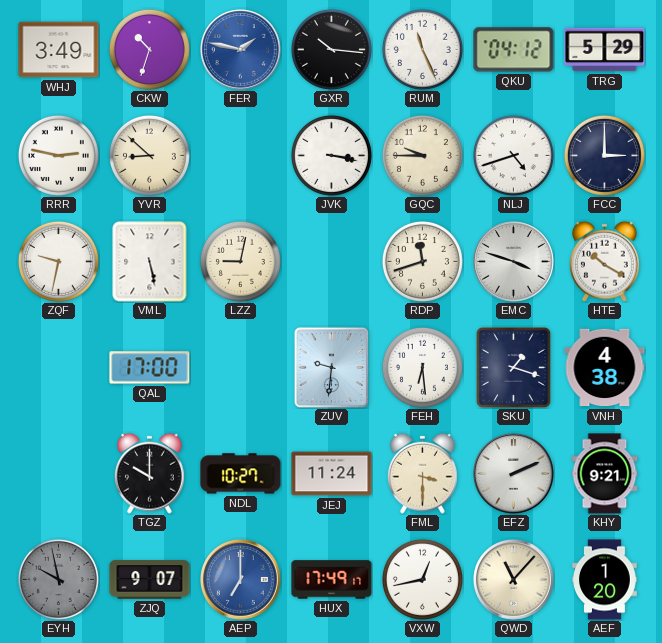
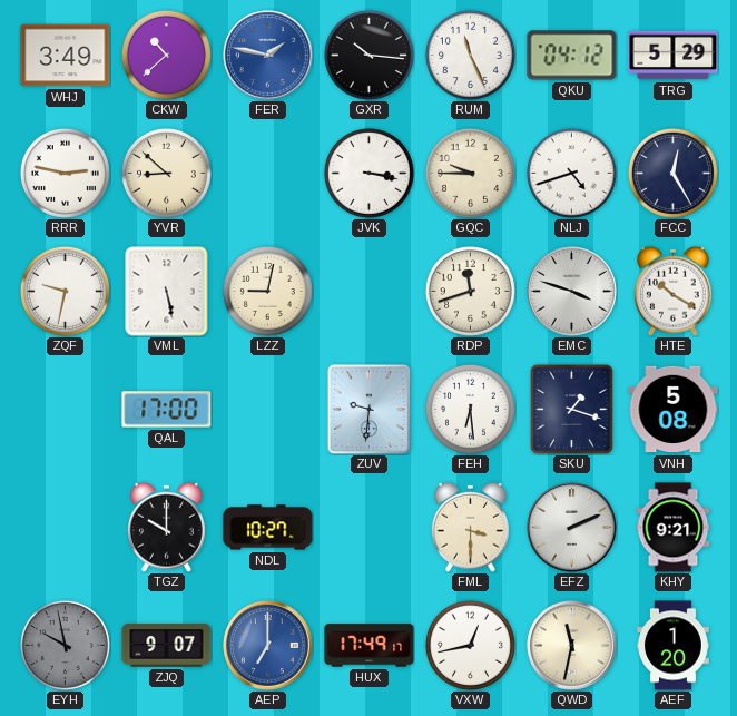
CKW: 10:33 -> 10:38
FCC: 3:00 -> 12:25
VNH: 4:38 -> 5:08
JEJ: 11:24 -> none
QWD: 11:07 -> 11:32
